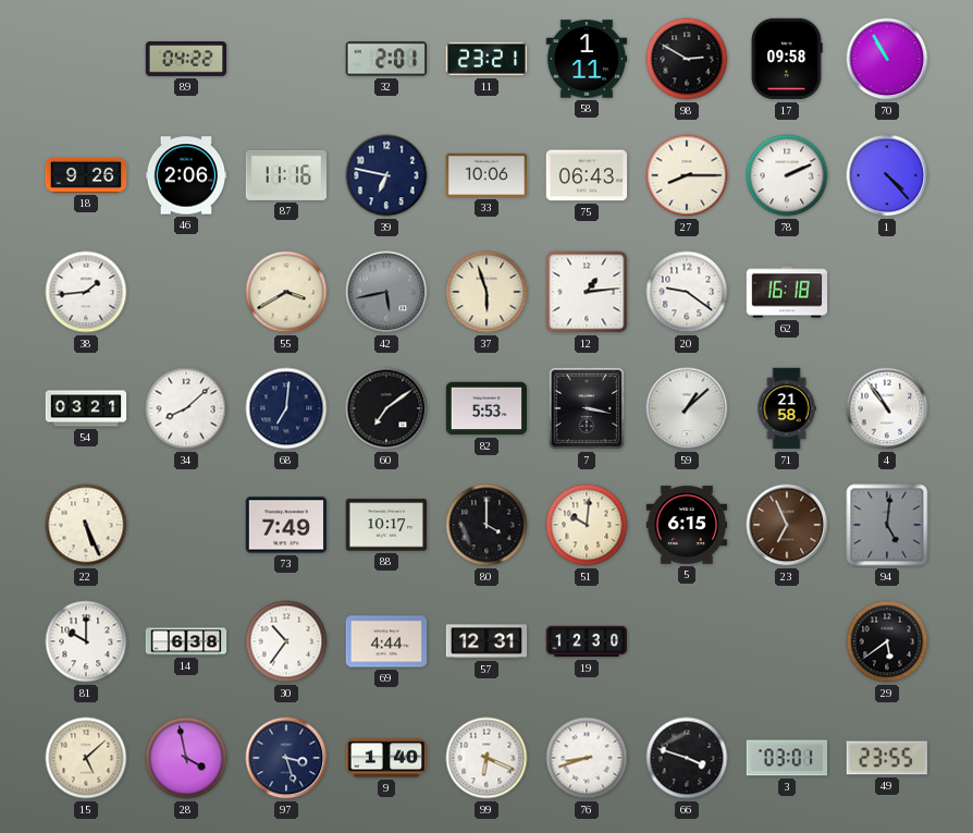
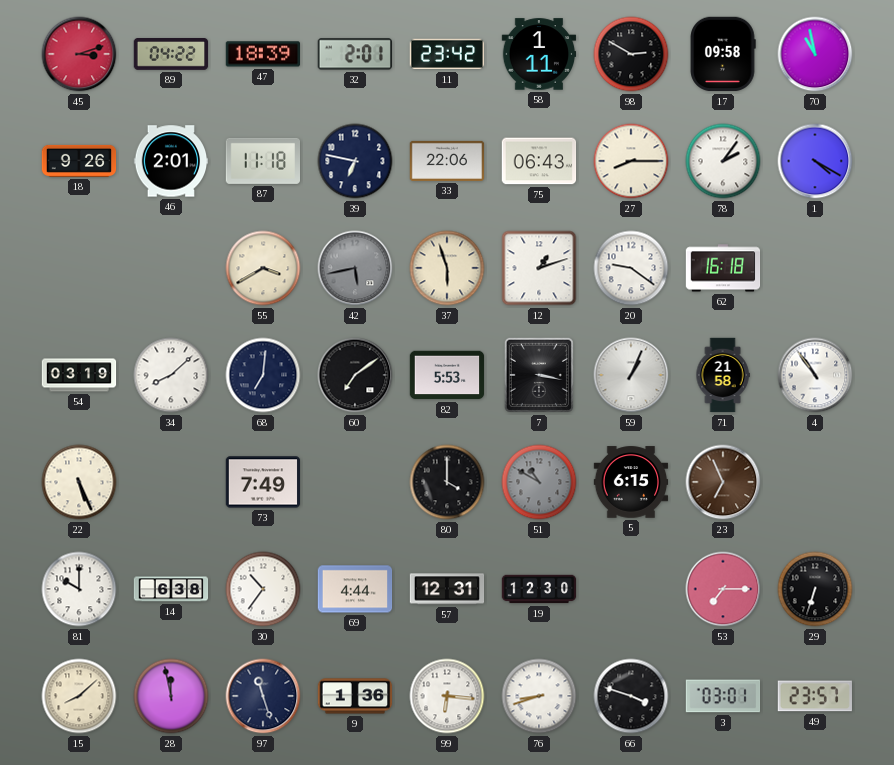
45: none -> 3:12
47: none -> 18:39
11: 23:21 -> 23:42
70: 10:55 -> 10:58
46: 2:06 -> 2:01
87: 11:16 -> 11:18
33: 10:06 -> 22:06
78: 2:11 -> 2:06
1: 4:23 -> 4:20
38: 1:44 -> none
12: 1:14 -> 1:12
54: 03:21 -> 03:19
59: 1:08 -> 1:04
88: 10:17 -> none
51: 10:01 -> 10:50
51 dial: cream -> grey
94: 5:01 -> none
53: none -> 7:15
29: 5:39 -> 6:33
15: 5:08 -> 8:08
28: 3:58 -> 11:58
97: 3:27 -> 11:27
9: 1:40 -> 1:36
99: 6:19 -> 6:16
49: 23:55 -> 23:57
